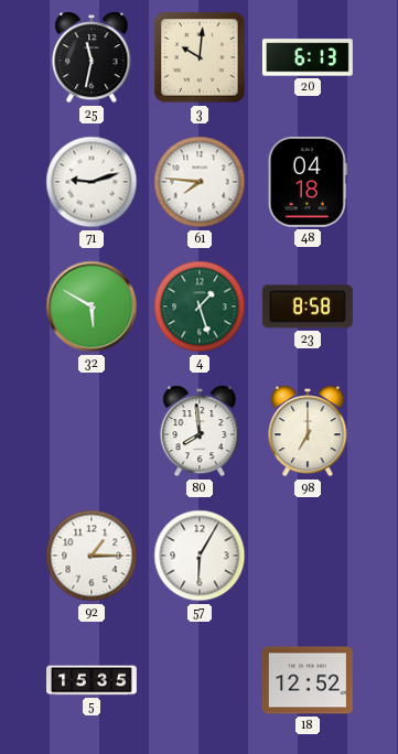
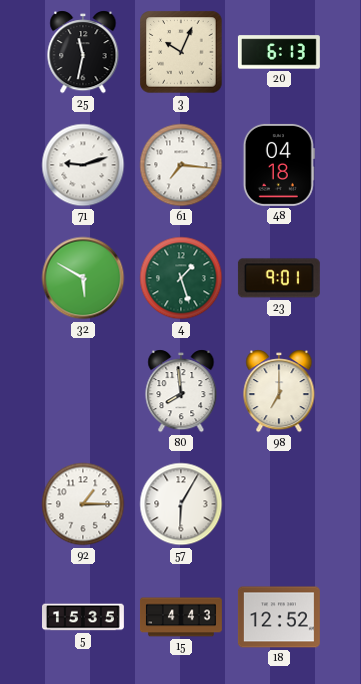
3: 10:01 -> 10:04
61: 7:46 -> 7:16
23: 8:58 -> 9:01
15: none -> 4:43
